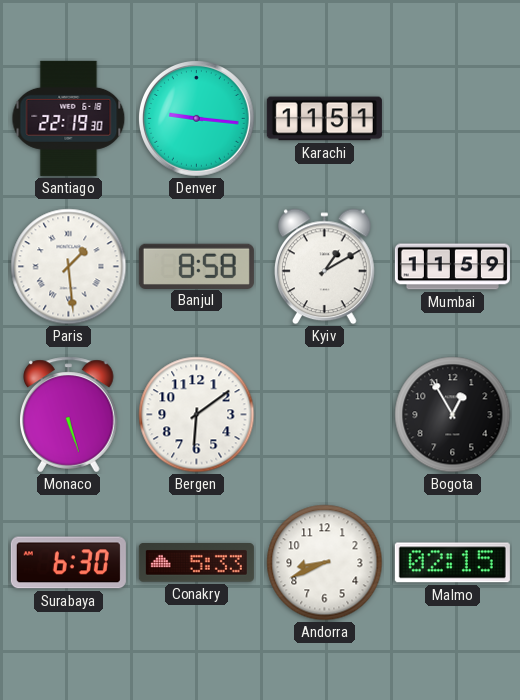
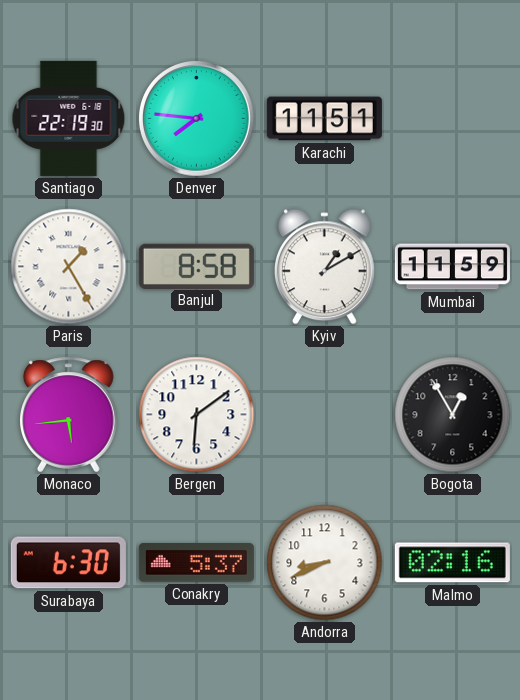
Denver: 9:16 -> 7:46
Paris: 1:29 -> 1:25
Monaco: 5:27 -> 5:44
Conakry: 5:33 -> 5:37
Malmo: 02:15 -> 02:16
